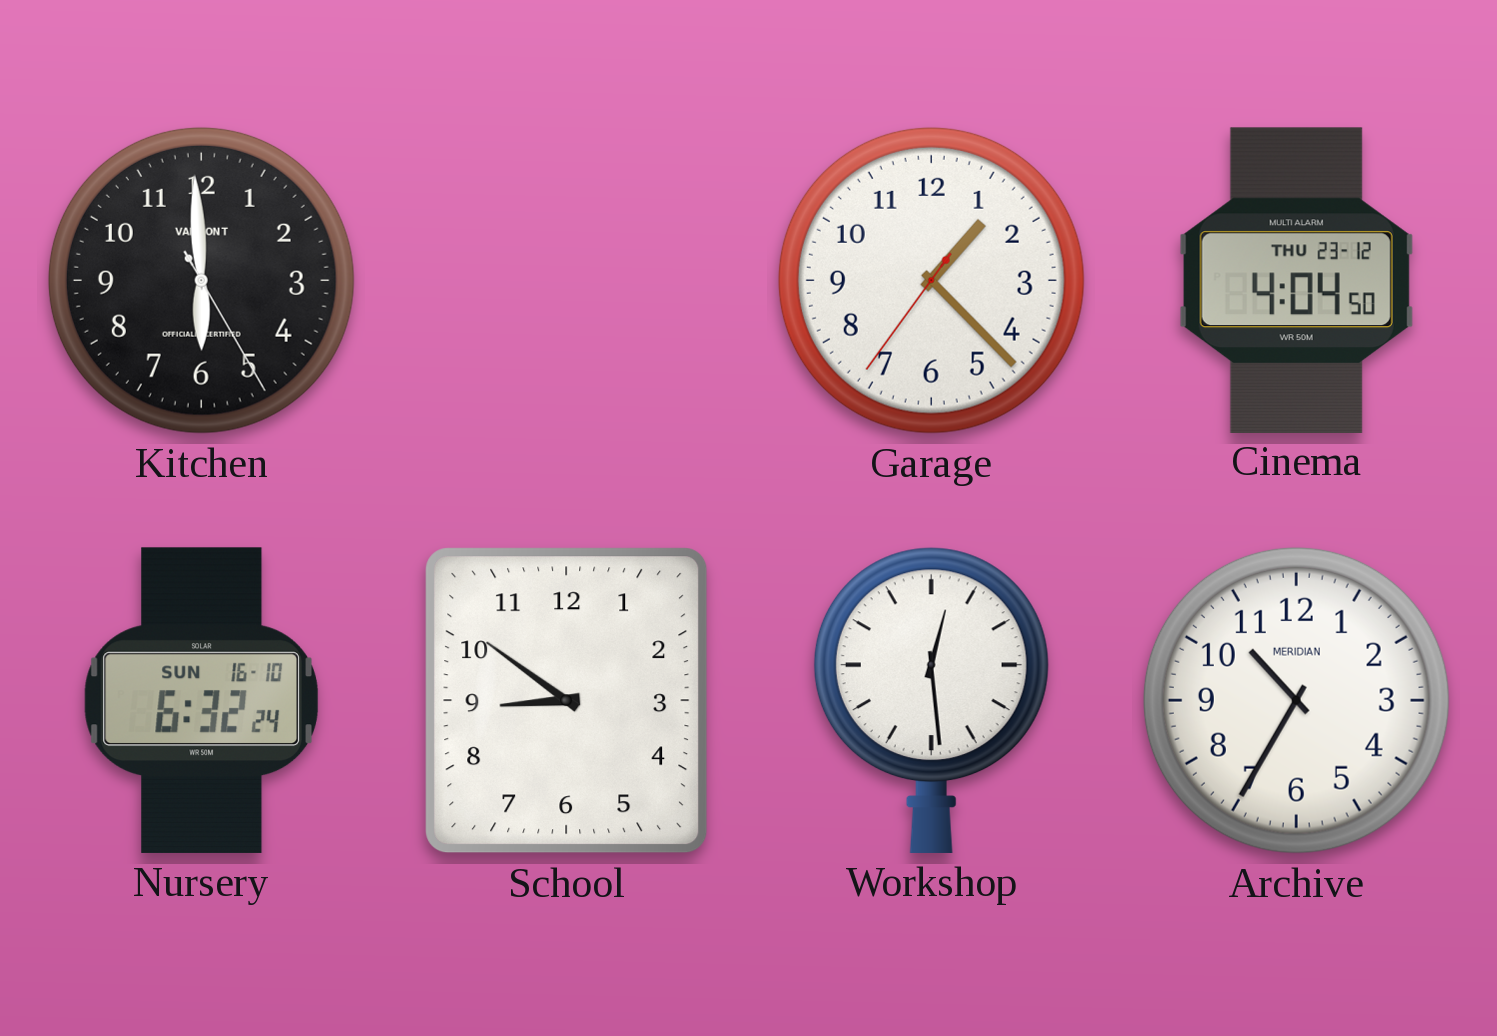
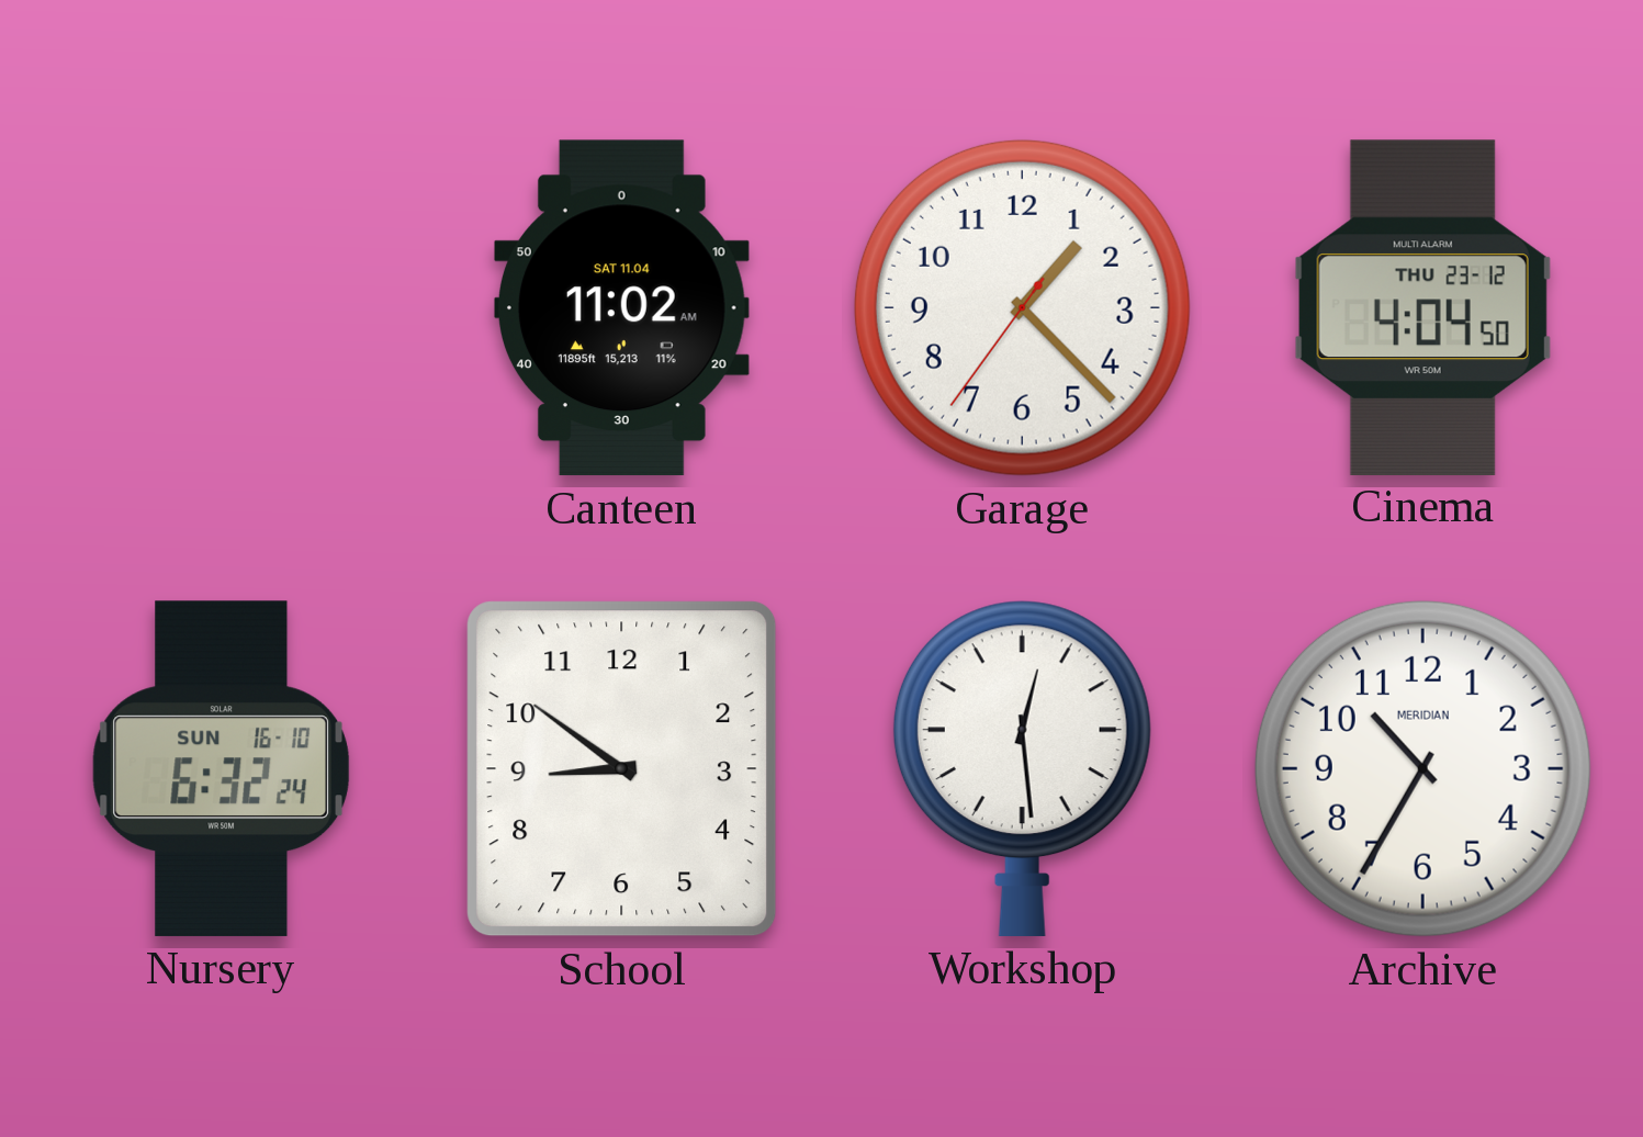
Kitchen: 5:59 -> none
Canteen: none -> 11:02
